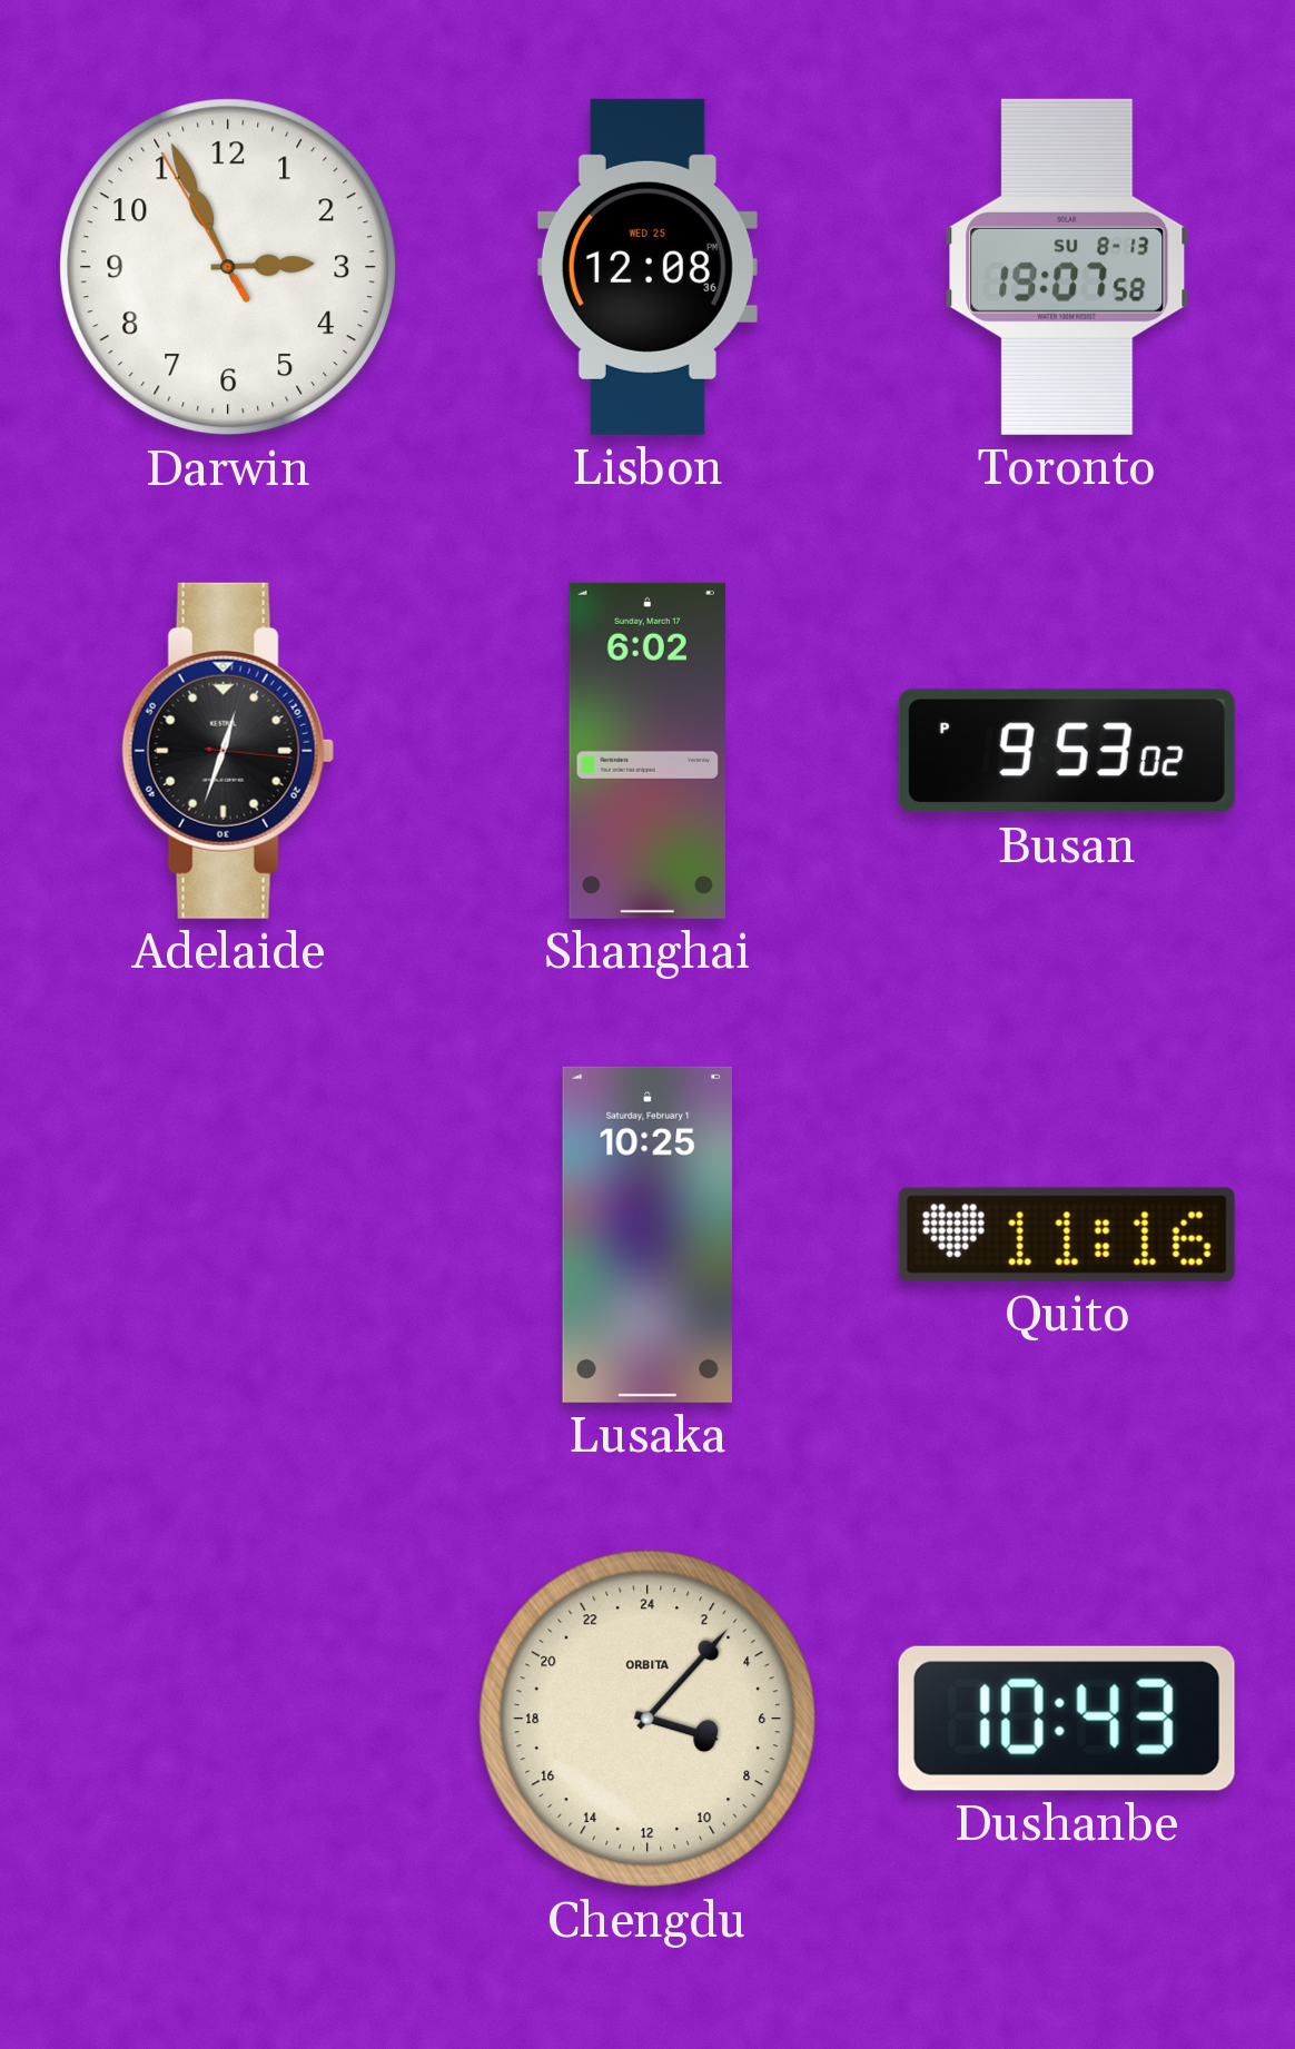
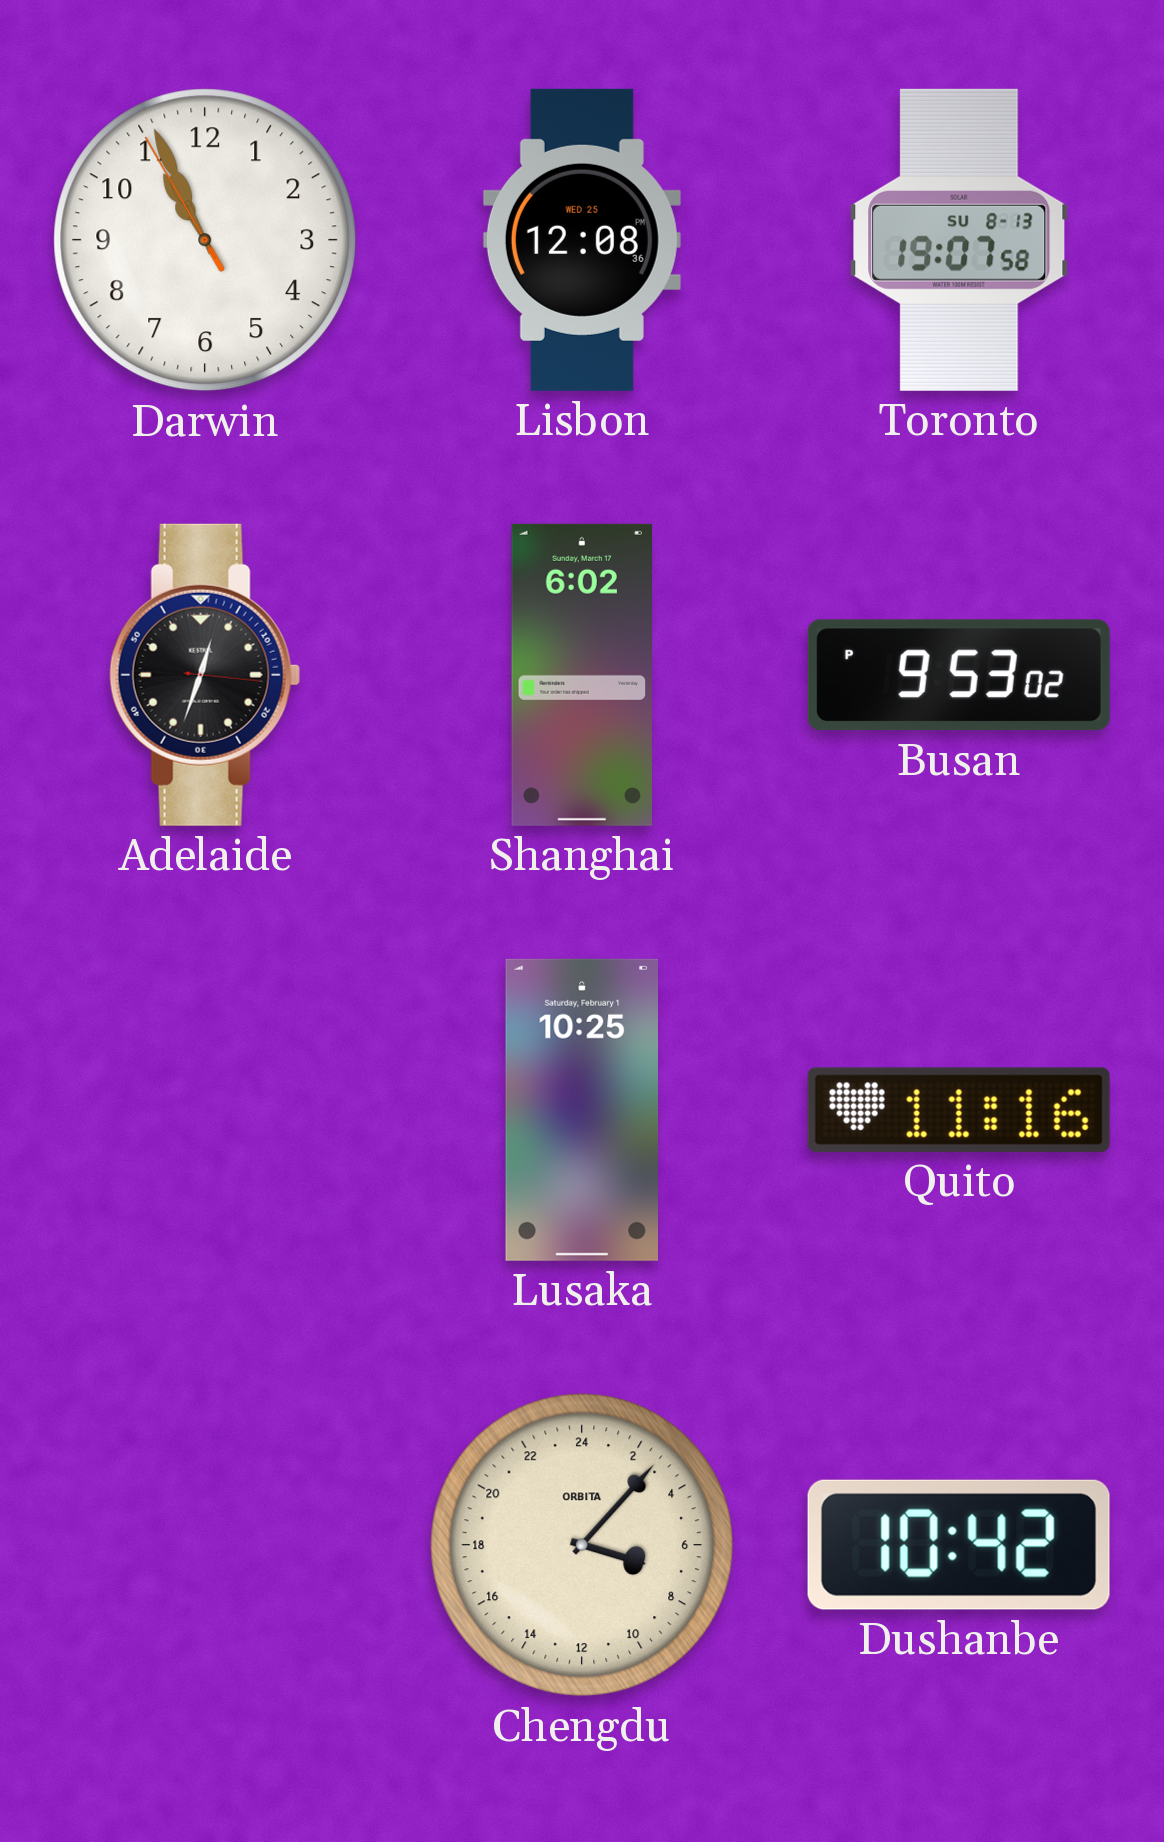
Darwin: 2:55 -> 10:55
Dushanbe: 10:43 -> 10:42
